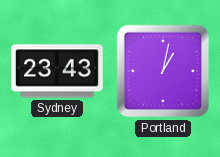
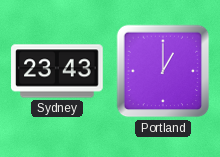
Portland: 1:02 -> 1:00
